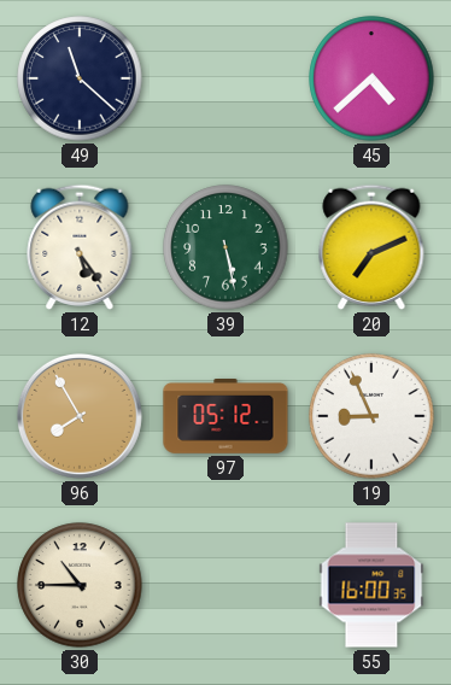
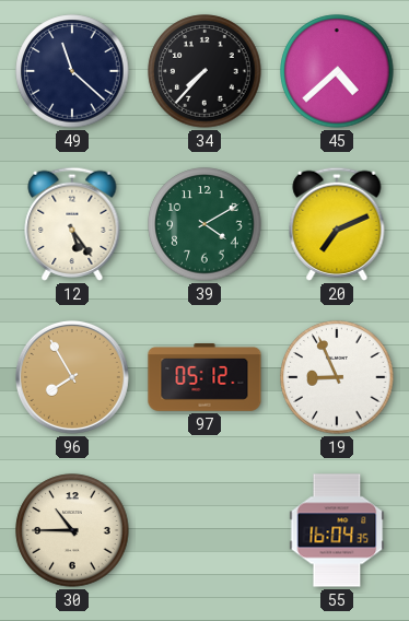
34: none -> 7:37
39: 5:28 -> 4:10
55: 16:00 -> 16:04
